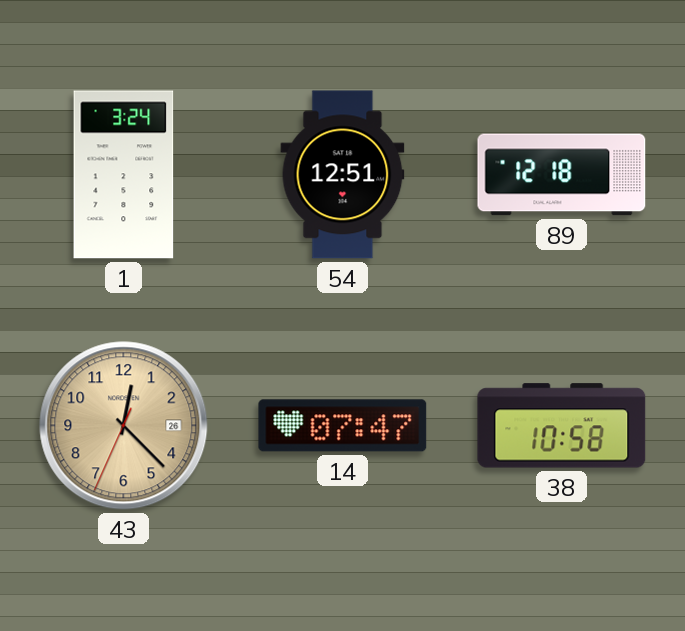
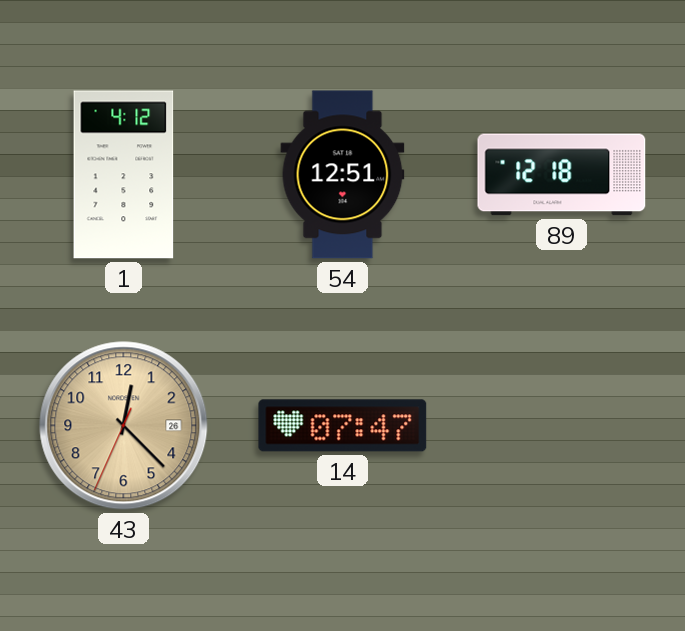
1: 3:24 -> 4:12
38: 10:58 -> none
